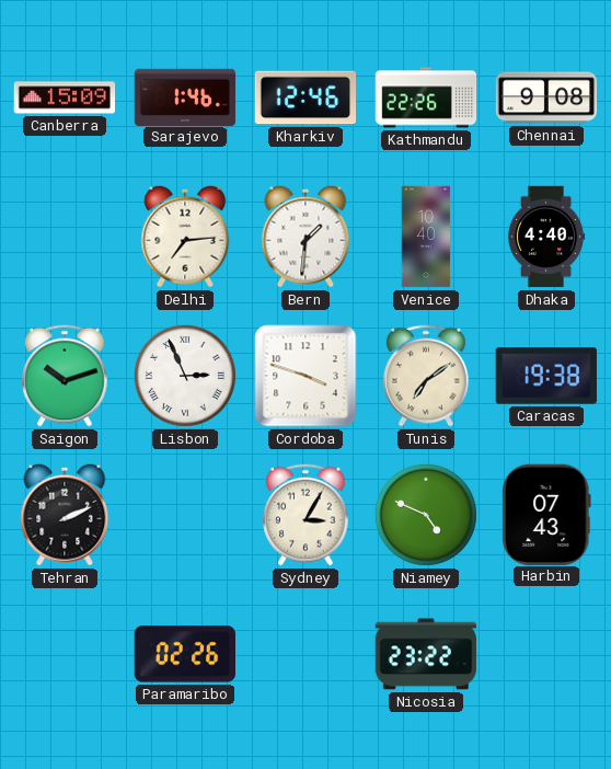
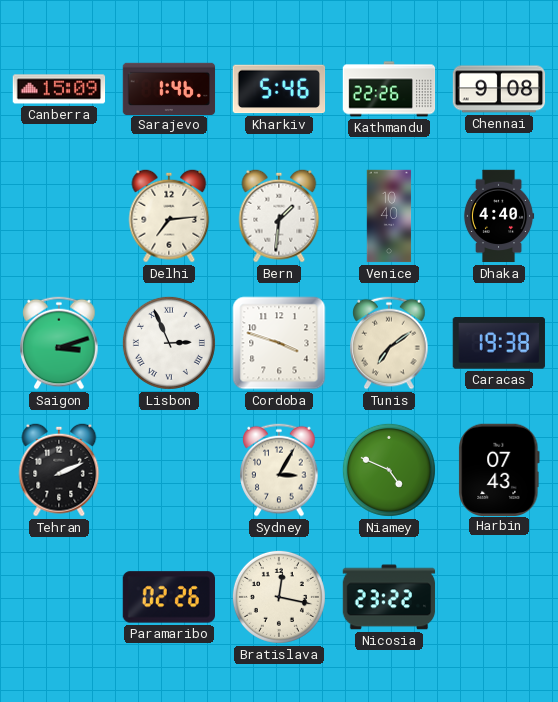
Kharkiv: 12:46 -> 5:46
Saigon: 10:12 -> 3:12
Bratislava: none -> 12:17
